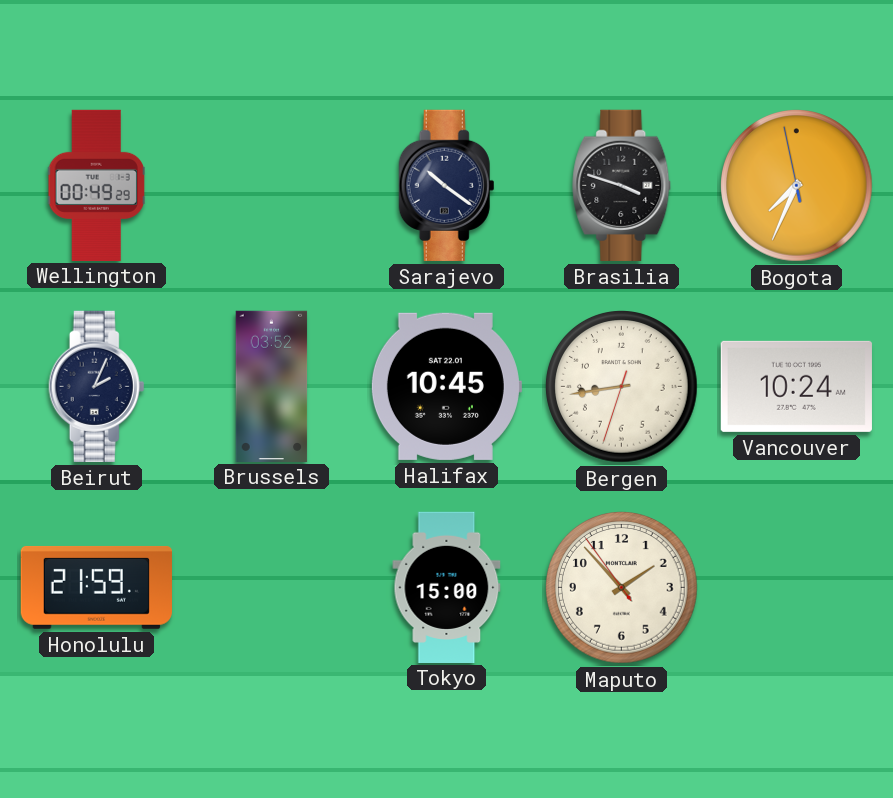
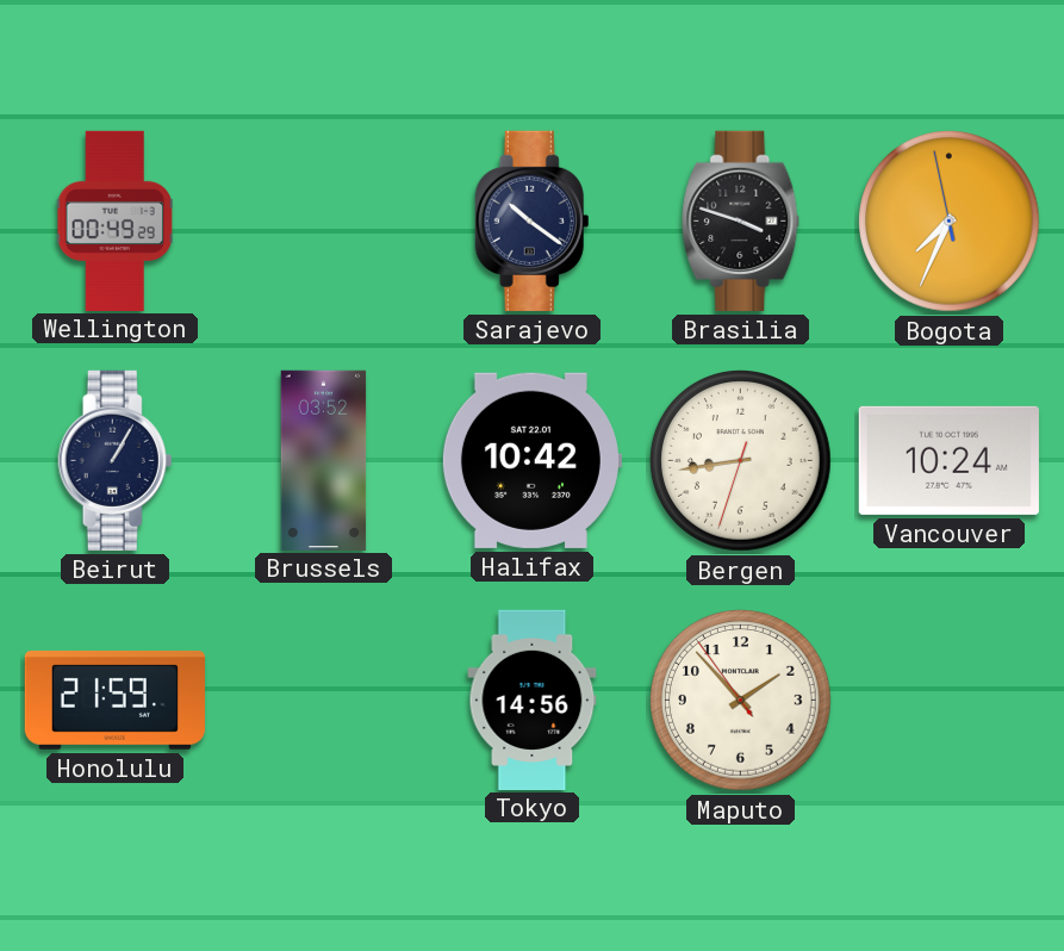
Beirut: 2:04 -> 1:05
Halifax: 10:45 -> 10:42
Tokyo: 15:00 -> 14:56
